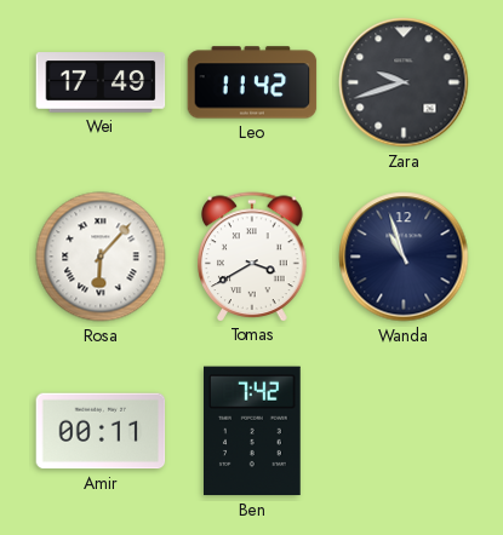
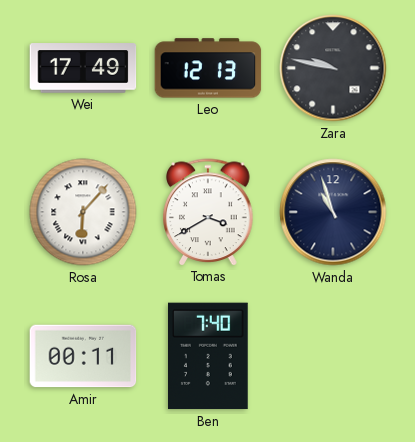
Leo: 11:42 -> 12:13
Zara: 9:42 -> 9:47
Ben: 7:42 -> 7:40
